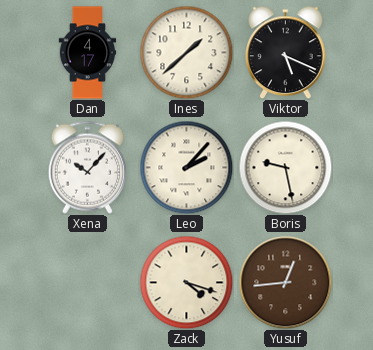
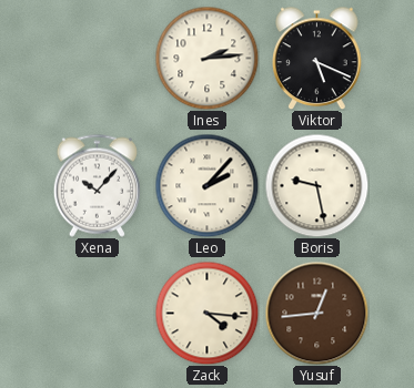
Dan: 4:17 -> none
Ines: 1:38 -> 2:14
Zack: 4:18 -> 4:16
